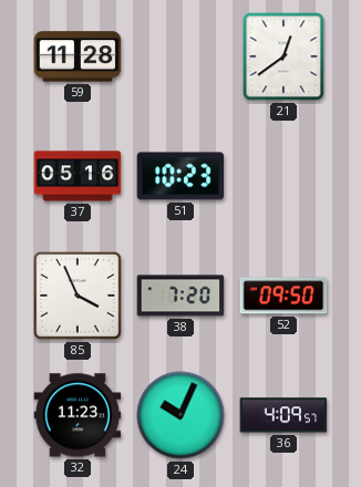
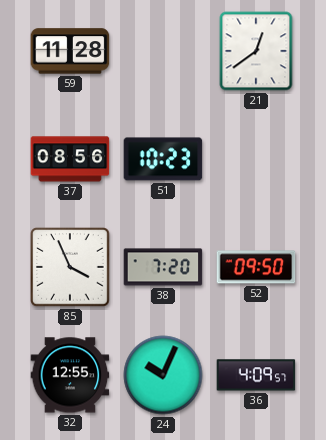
37: 05:16 -> 08:56
32: 11:23 -> 12:55
